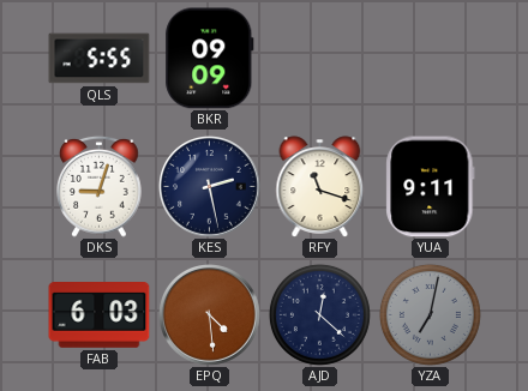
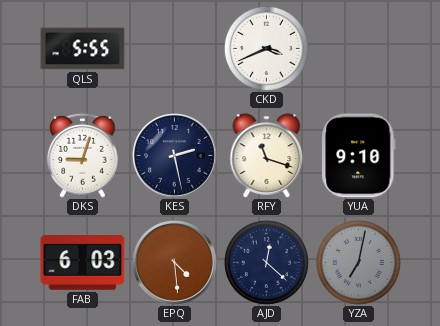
BKR: 09:09 -> none
CKD: none -> 3:41
YUA: 9:11 -> 9:10
